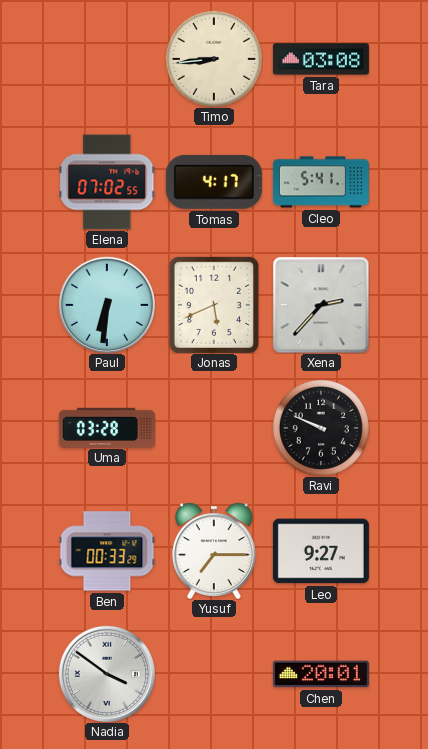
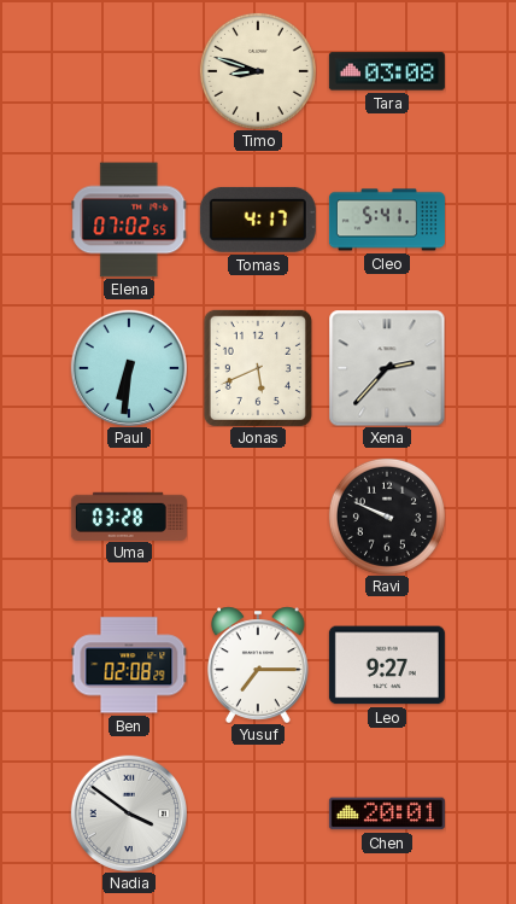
Timo: 8:44 -> 8:48
Ben: 00:33 -> 02:08
